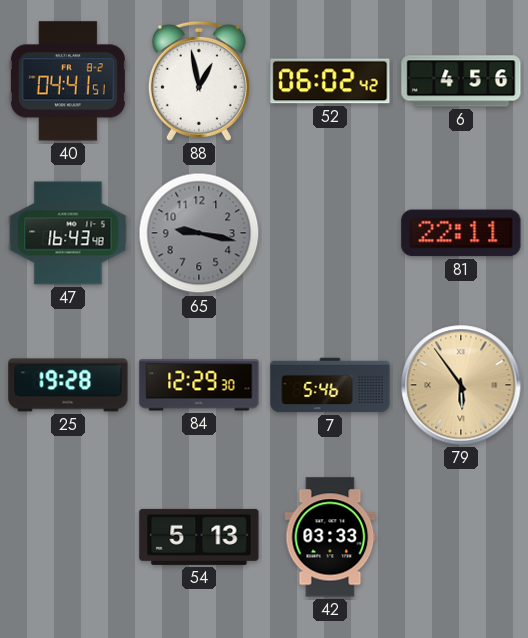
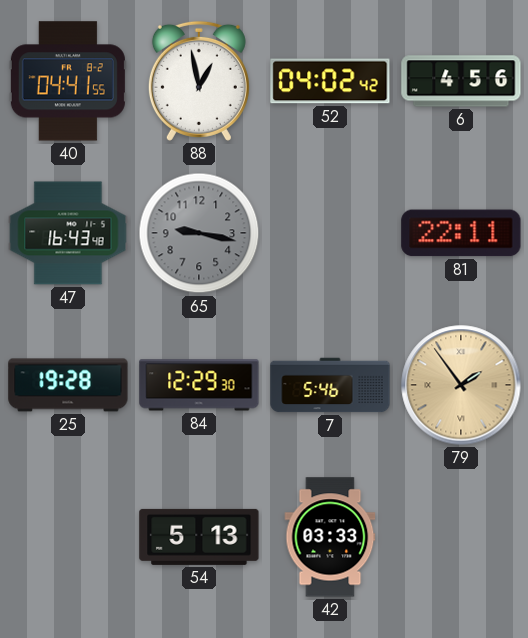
40: 04:41:51 -> 04:41:55
52: 06:02 -> 04:02
79: 5:54 -> 1:54
